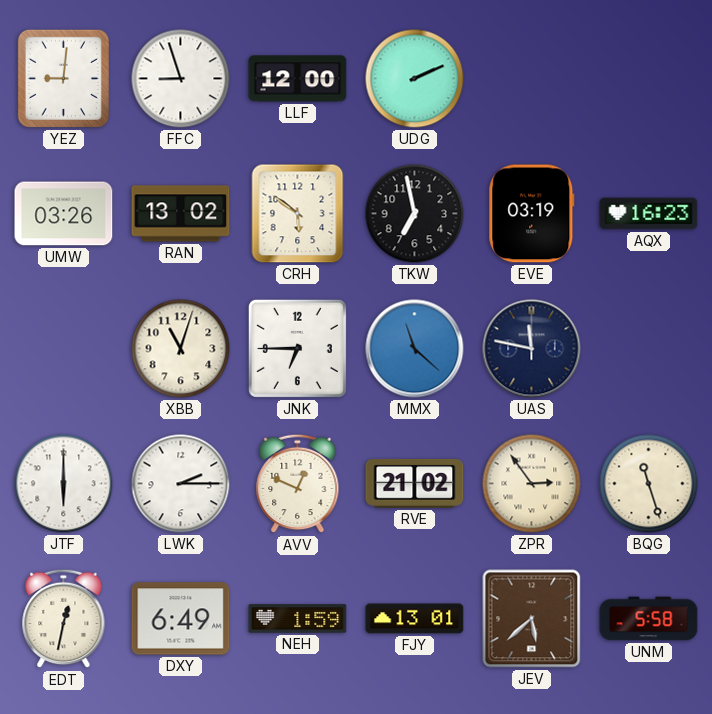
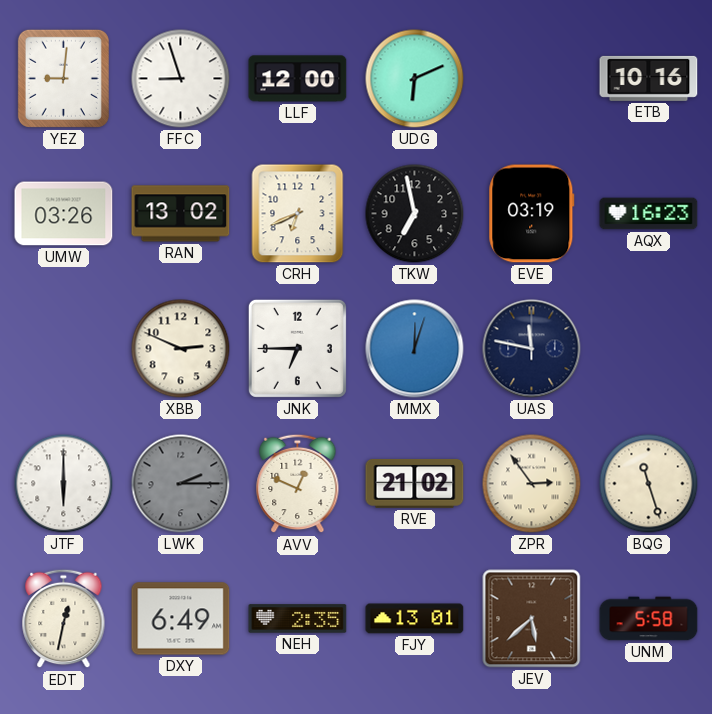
UDG: 2:11 -> 6:11
ETB: none -> 10:16
CRH: 5:51 -> 6:41
XBB: 11:03 -> 2:49
MMX: 11:22 -> 12:03
LWK dial: white -> grey
NEH: 1:59 -> 2:35
